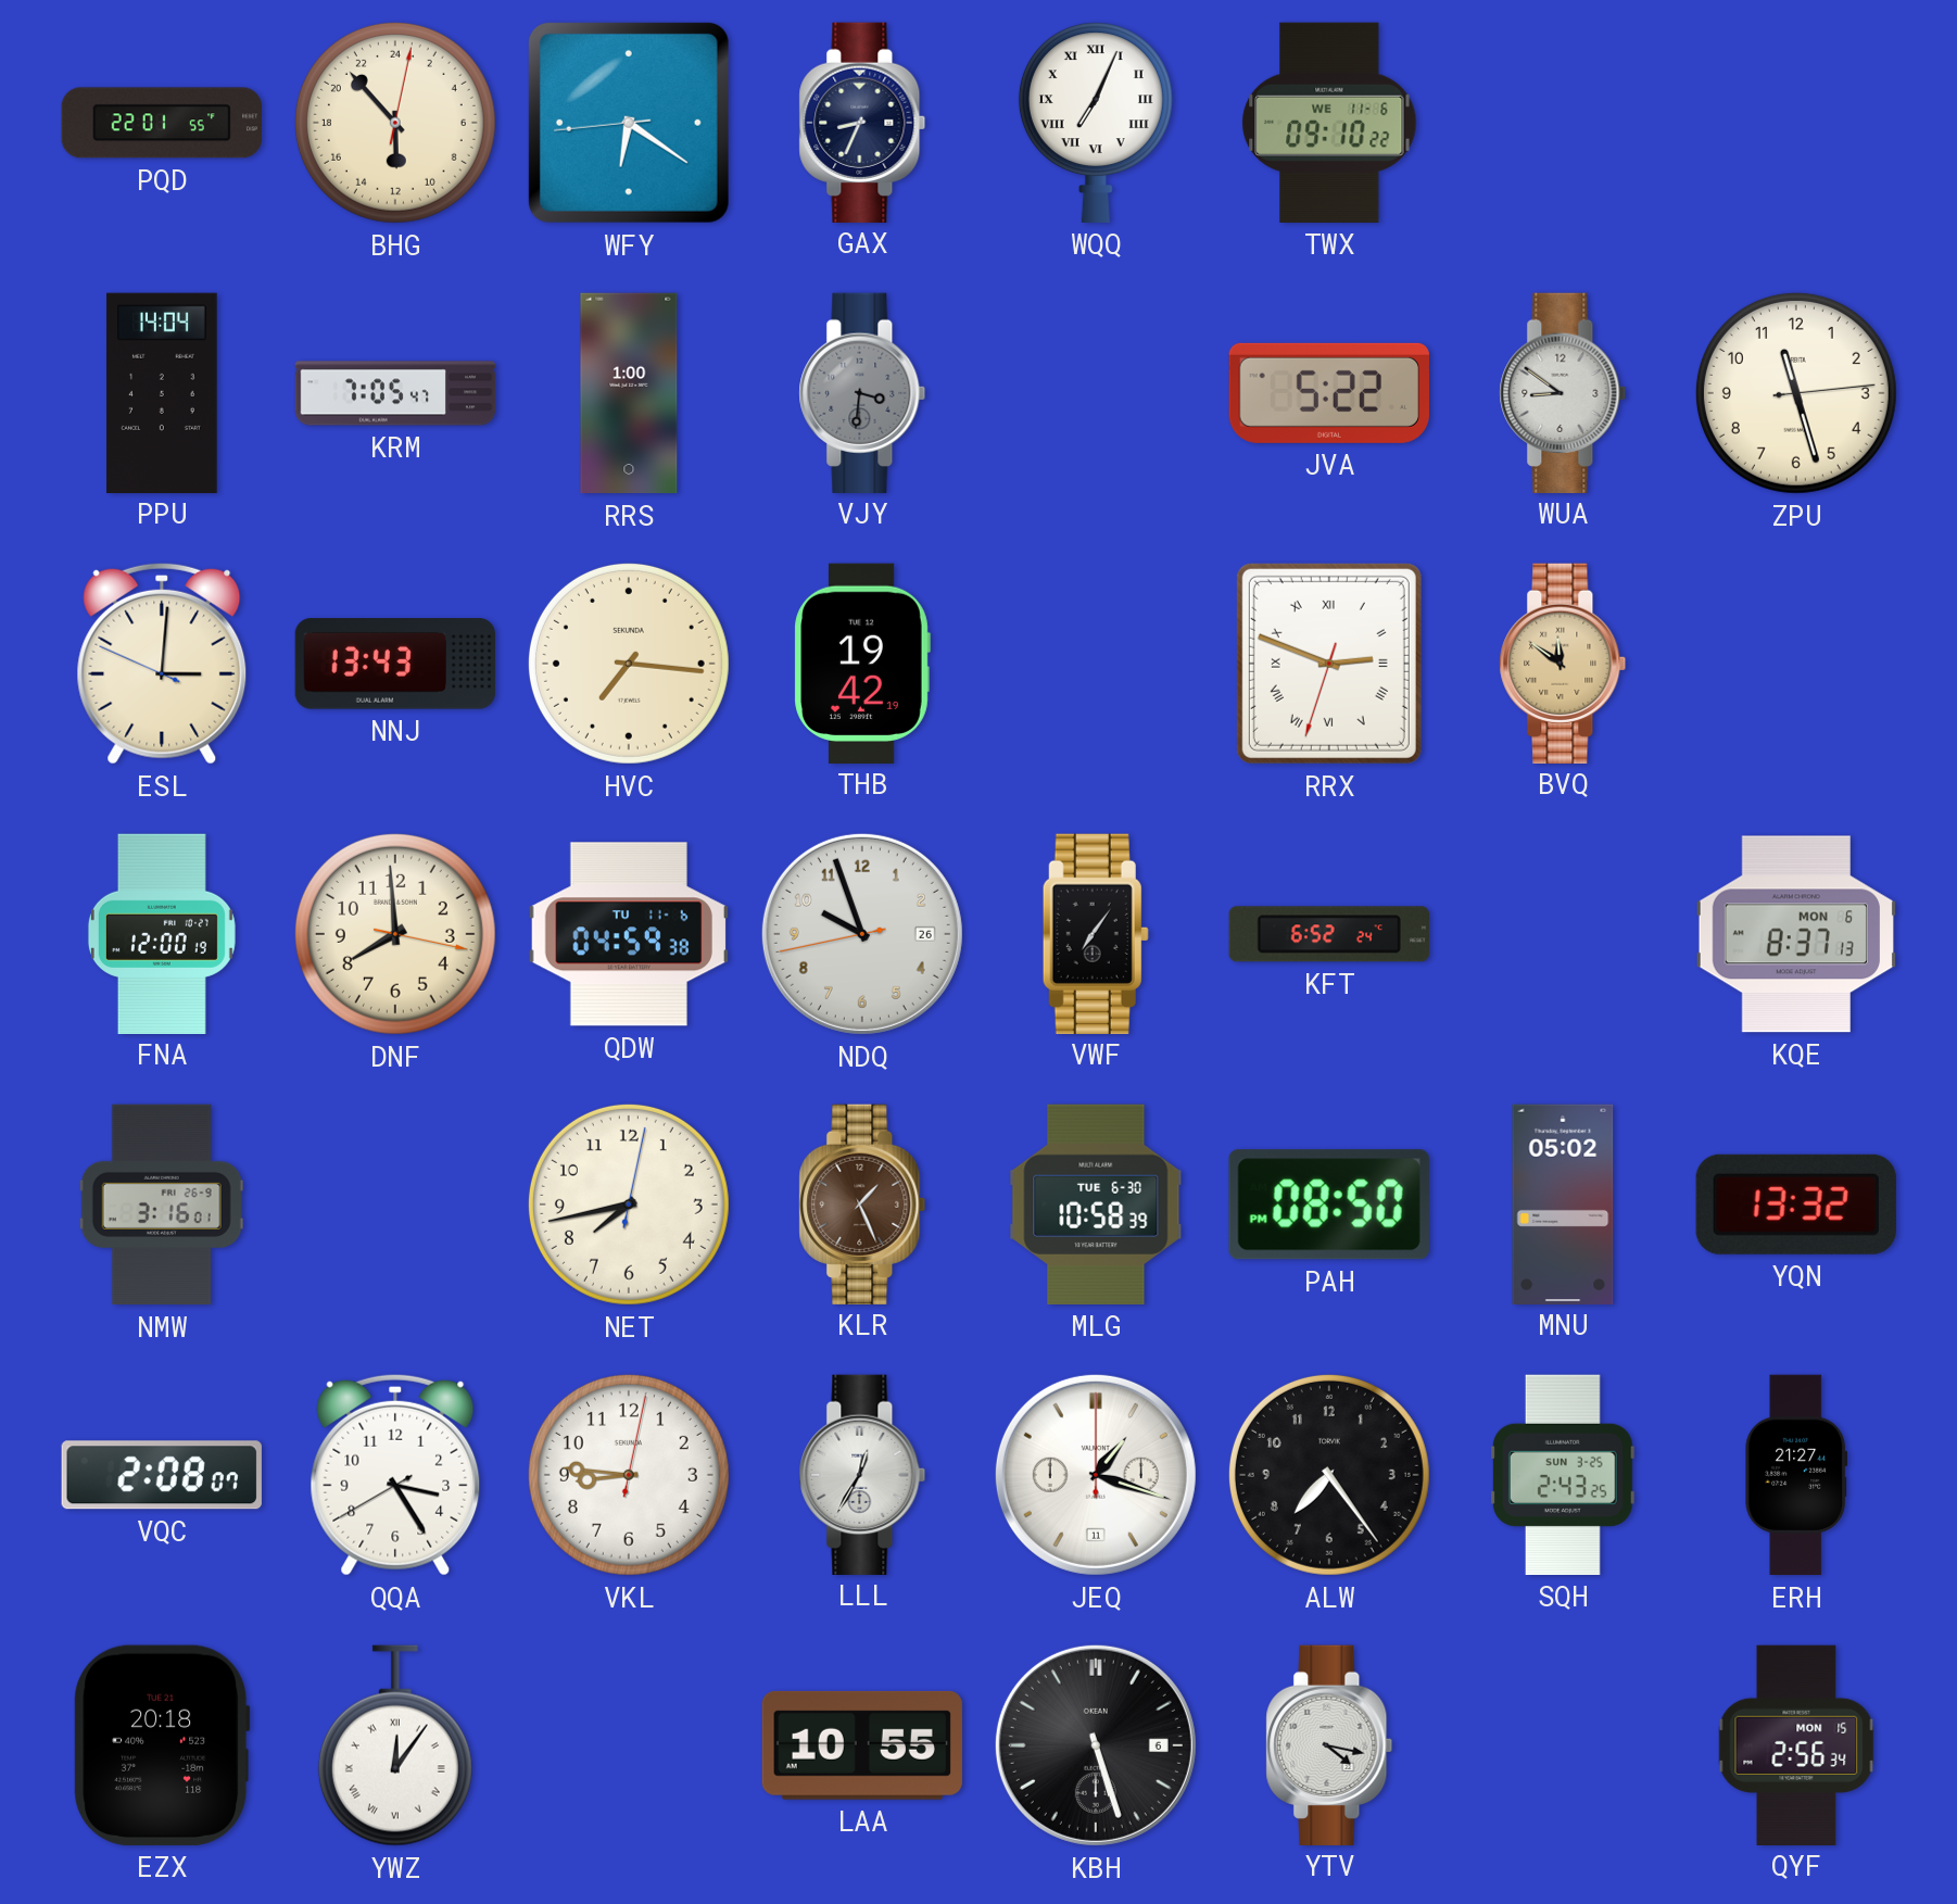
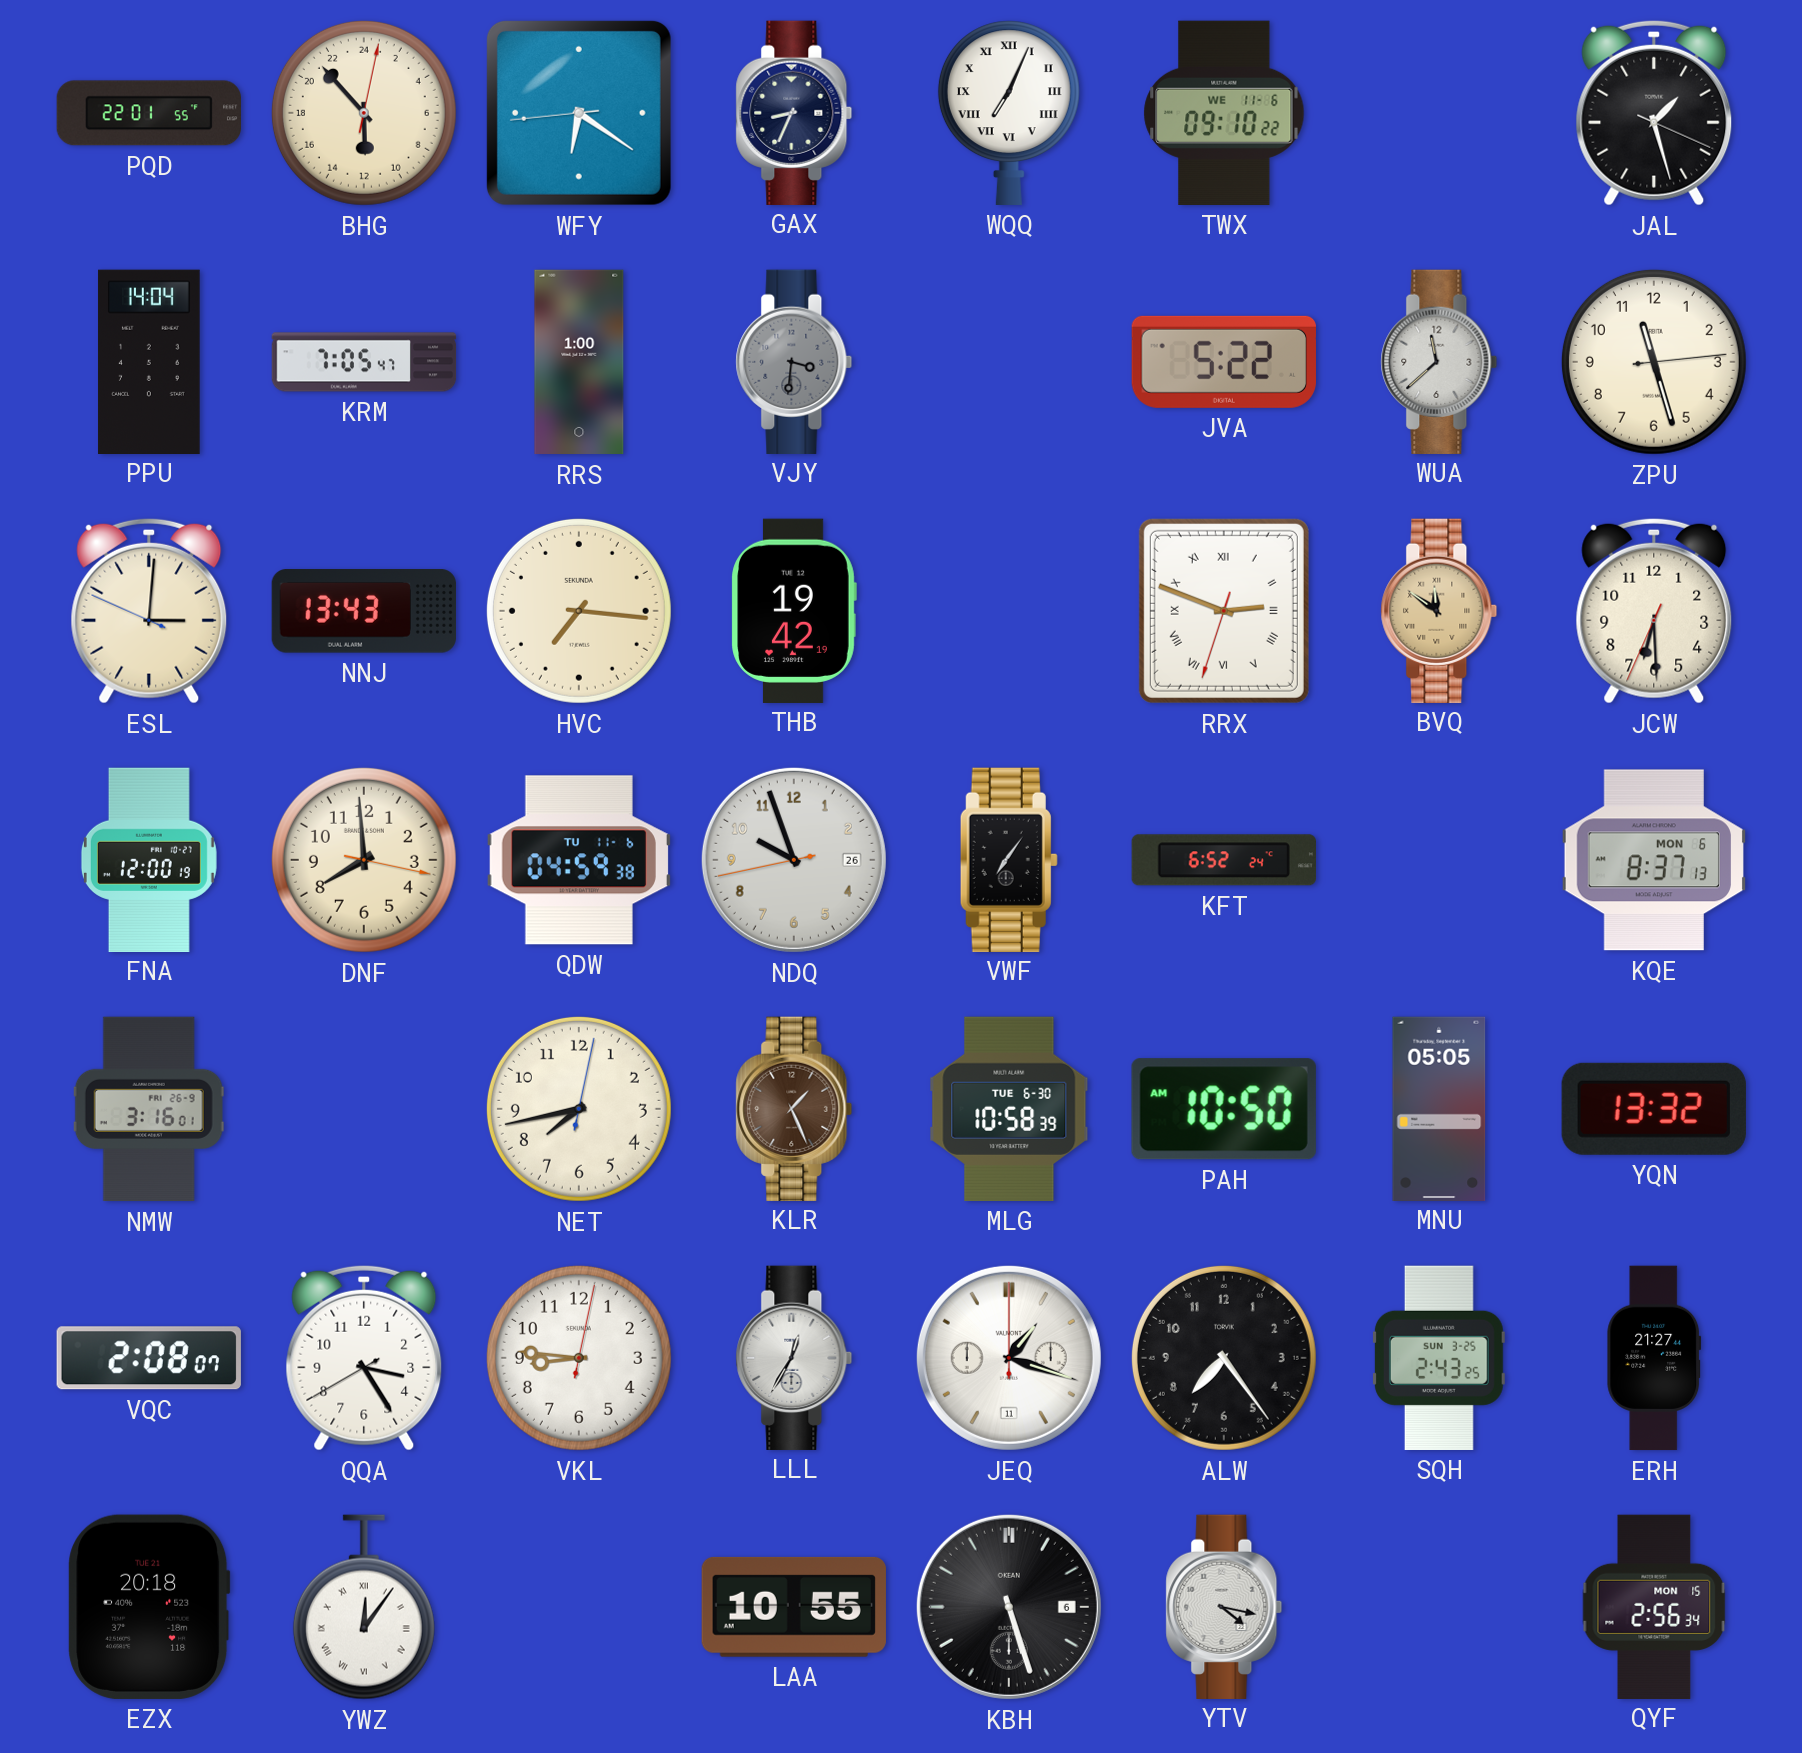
JAL: none -> 1:27
WUA: 8:51 -> 11:38
JCW: none -> 6:29
PAH: 08:50 -> 10:50
MNU: 05:02 -> 05:05
